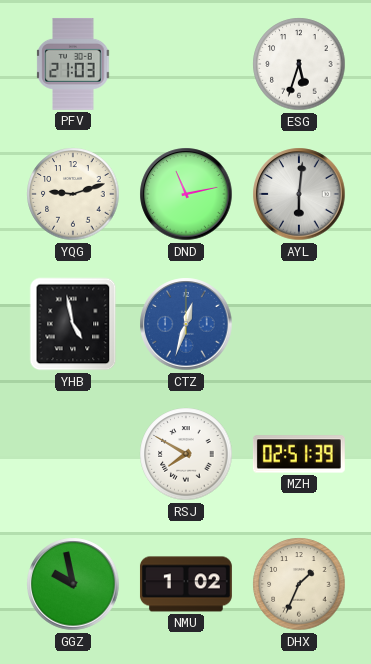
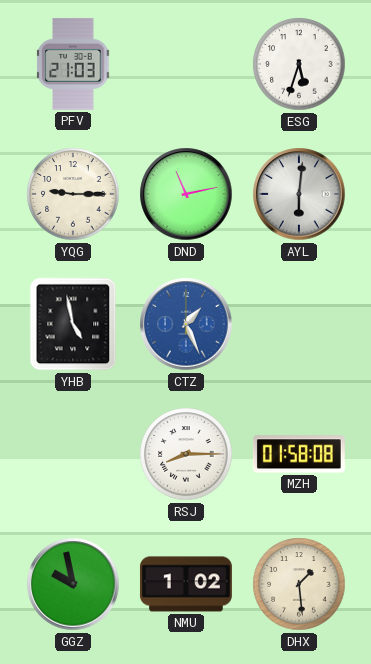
YQG: 9:12 -> 9:15
CTZ: 12:33 -> 1:26
RSJ: 7:50 -> 8:15
MZH: 02:51 -> 01:58
DHX: 1:34 -> 1:29
